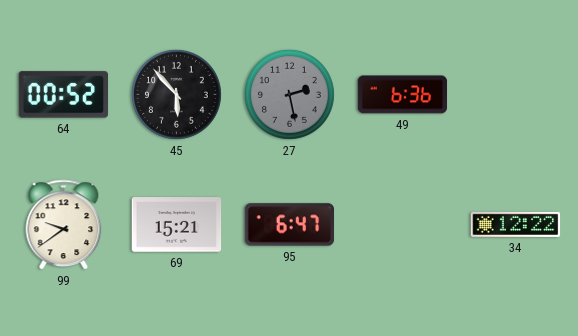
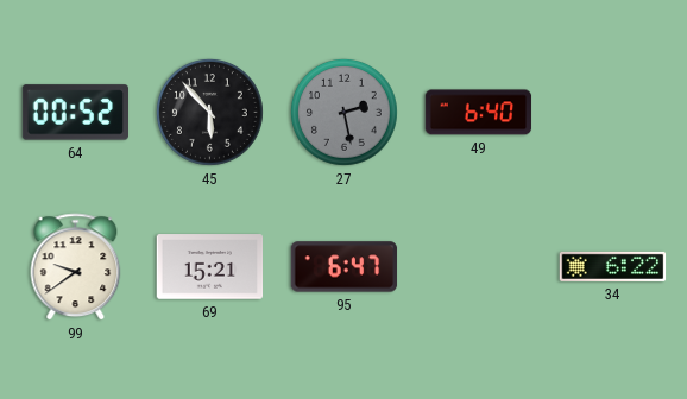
49: 6:36 -> 6:40
34: 12:22 -> 6:22
